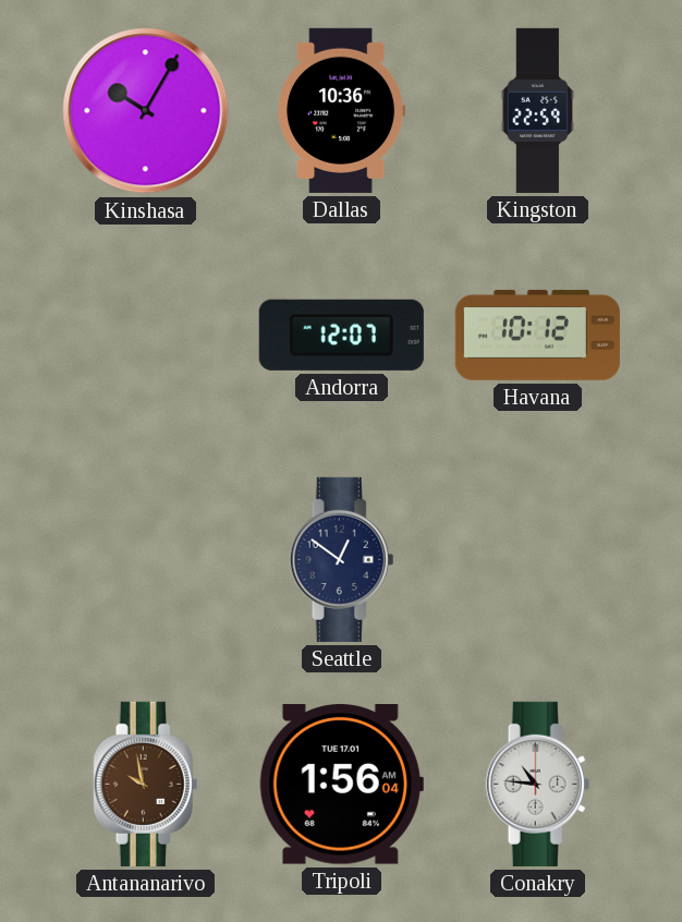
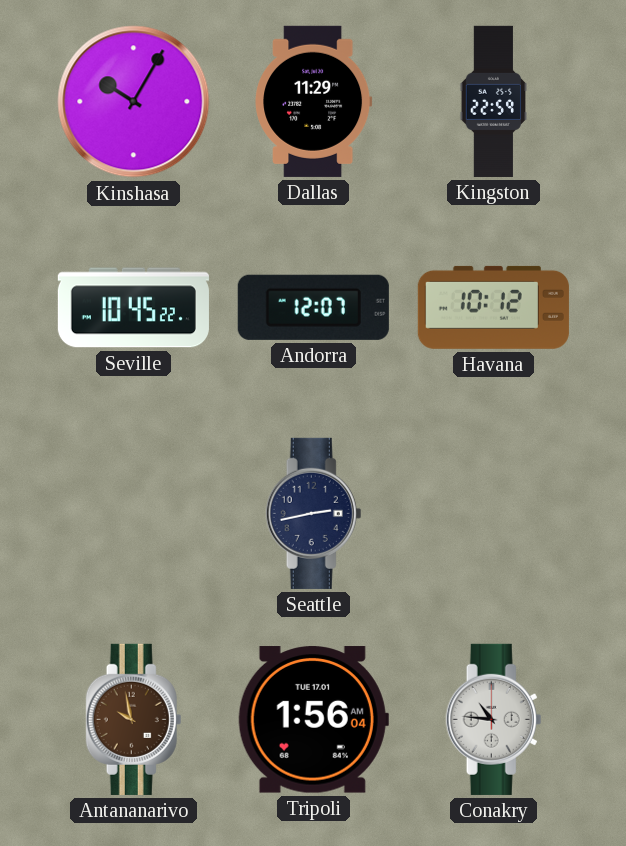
Dallas: 10:36 -> 11:29
Seville: none -> 10:45
Seattle: 12:51 -> 2:43
